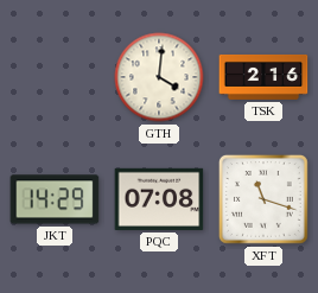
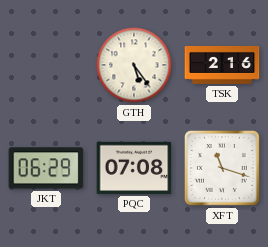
GTH: 4:01 -> 5:24
JKT: 14:29 -> 06:29
